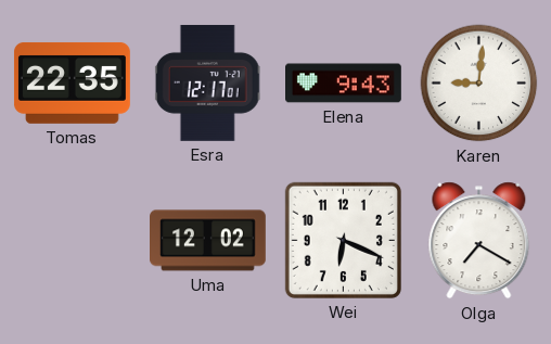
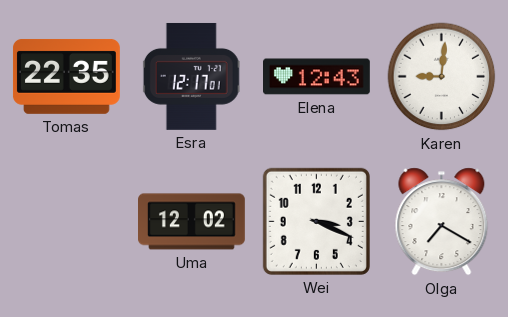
Elena: 9:43 -> 12:43
Wei: 6:19 -> 3:19
